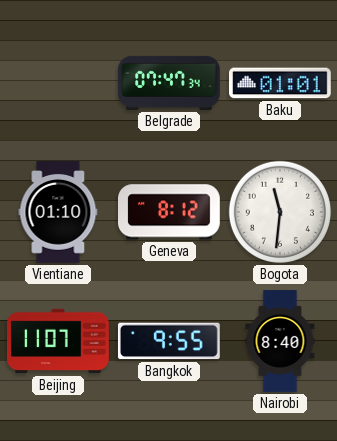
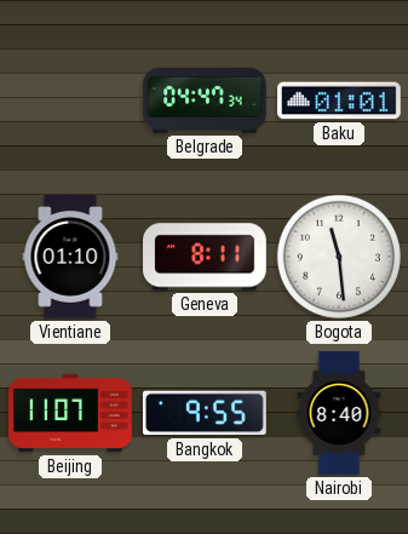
Belgrade: 07:47 -> 04:47
Geneva: 8:12 -> 8:11
Bogota: 11:31 -> 11:29
